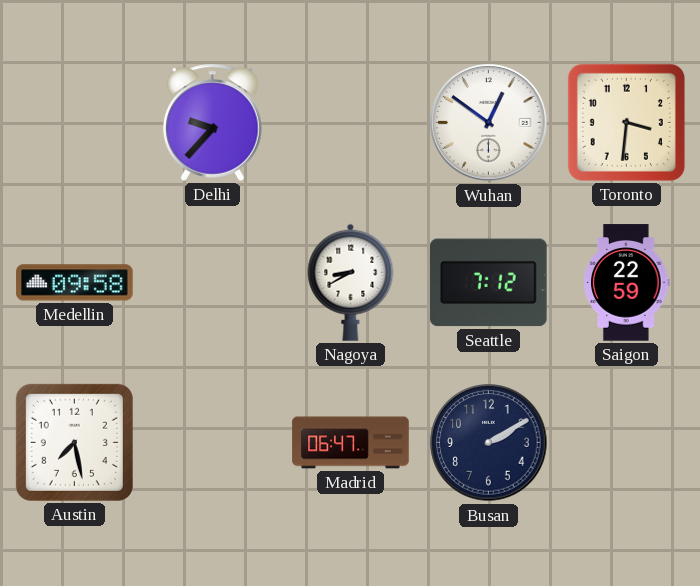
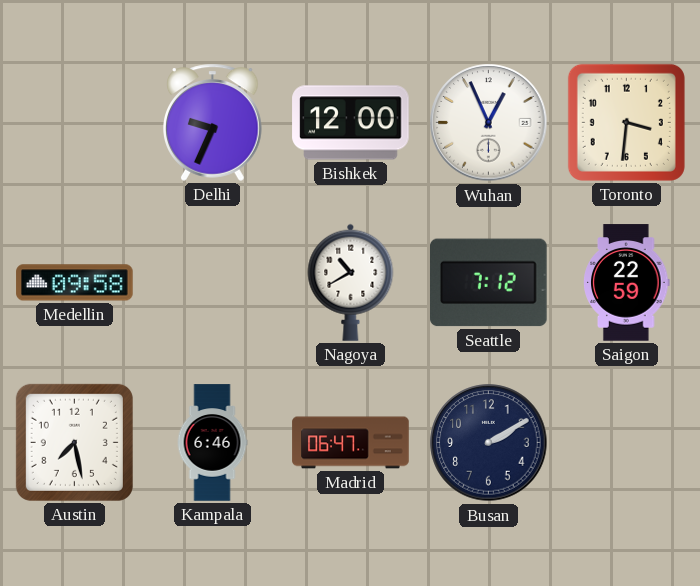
Delhi: 9:37 -> 9:34
Bishkek: none -> 12:00
Wuhan: 12:51 -> 12:56
Nagoya: 8:40 -> 10:40
Kampala: none -> 6:46
